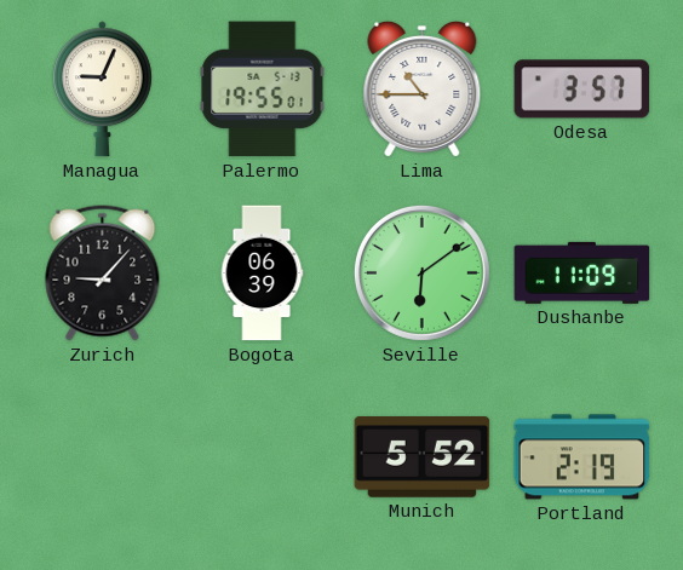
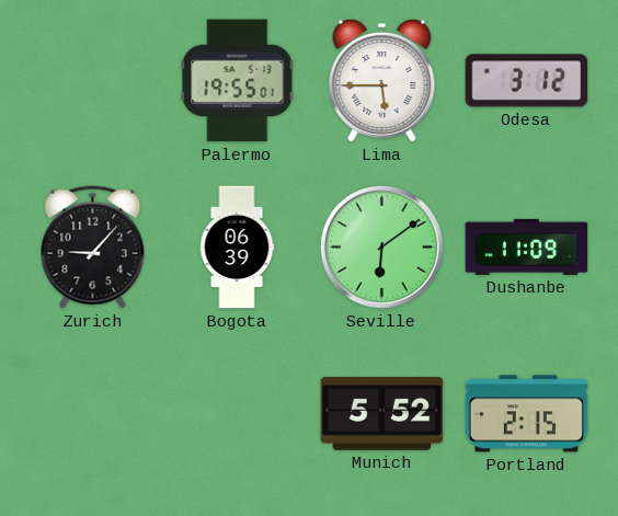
Managua: 9:04 -> none
Lima: 10:45 -> 5:45
Odesa: 3:57 -> 3:12
Portland: 2:19 -> 2:15
